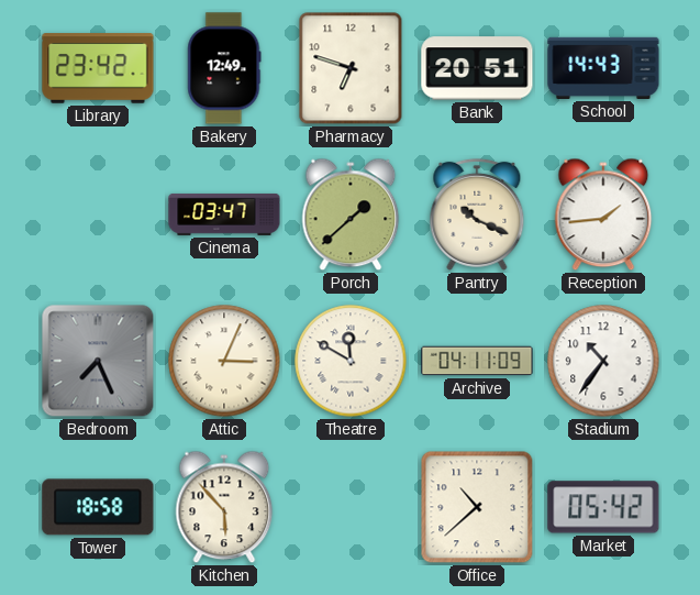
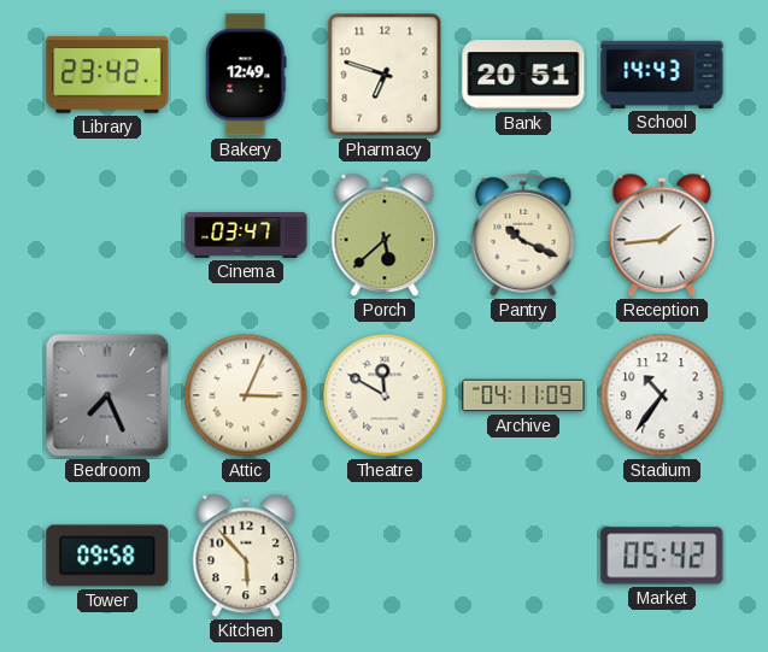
Porch: 1:38 -> 5:38
Tower: 18:58 -> 09:58
Office: 10:38 -> none
